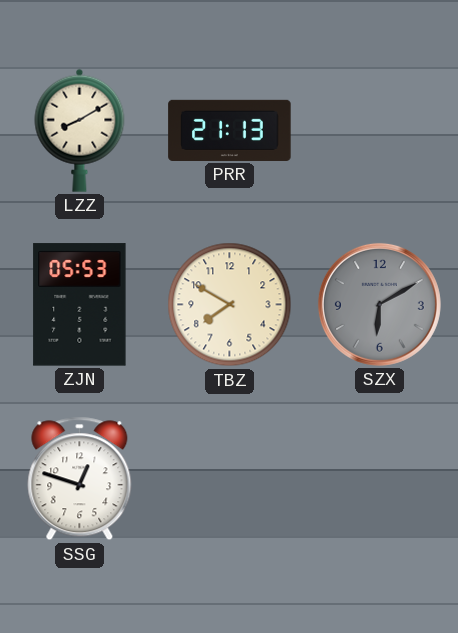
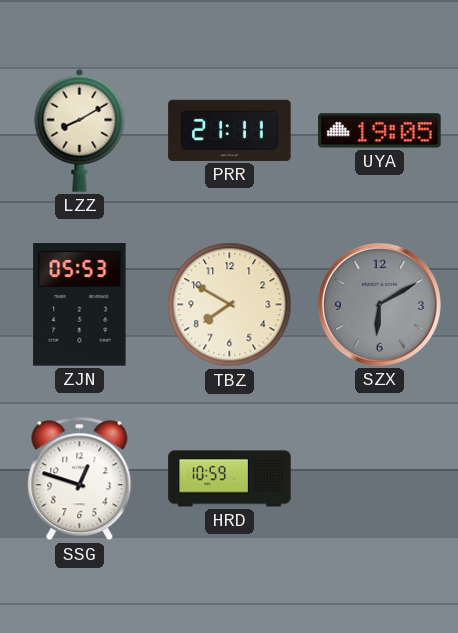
PRR: 21:13 -> 21:11
UYA: none -> 19:05
HRD: none -> 10:59
